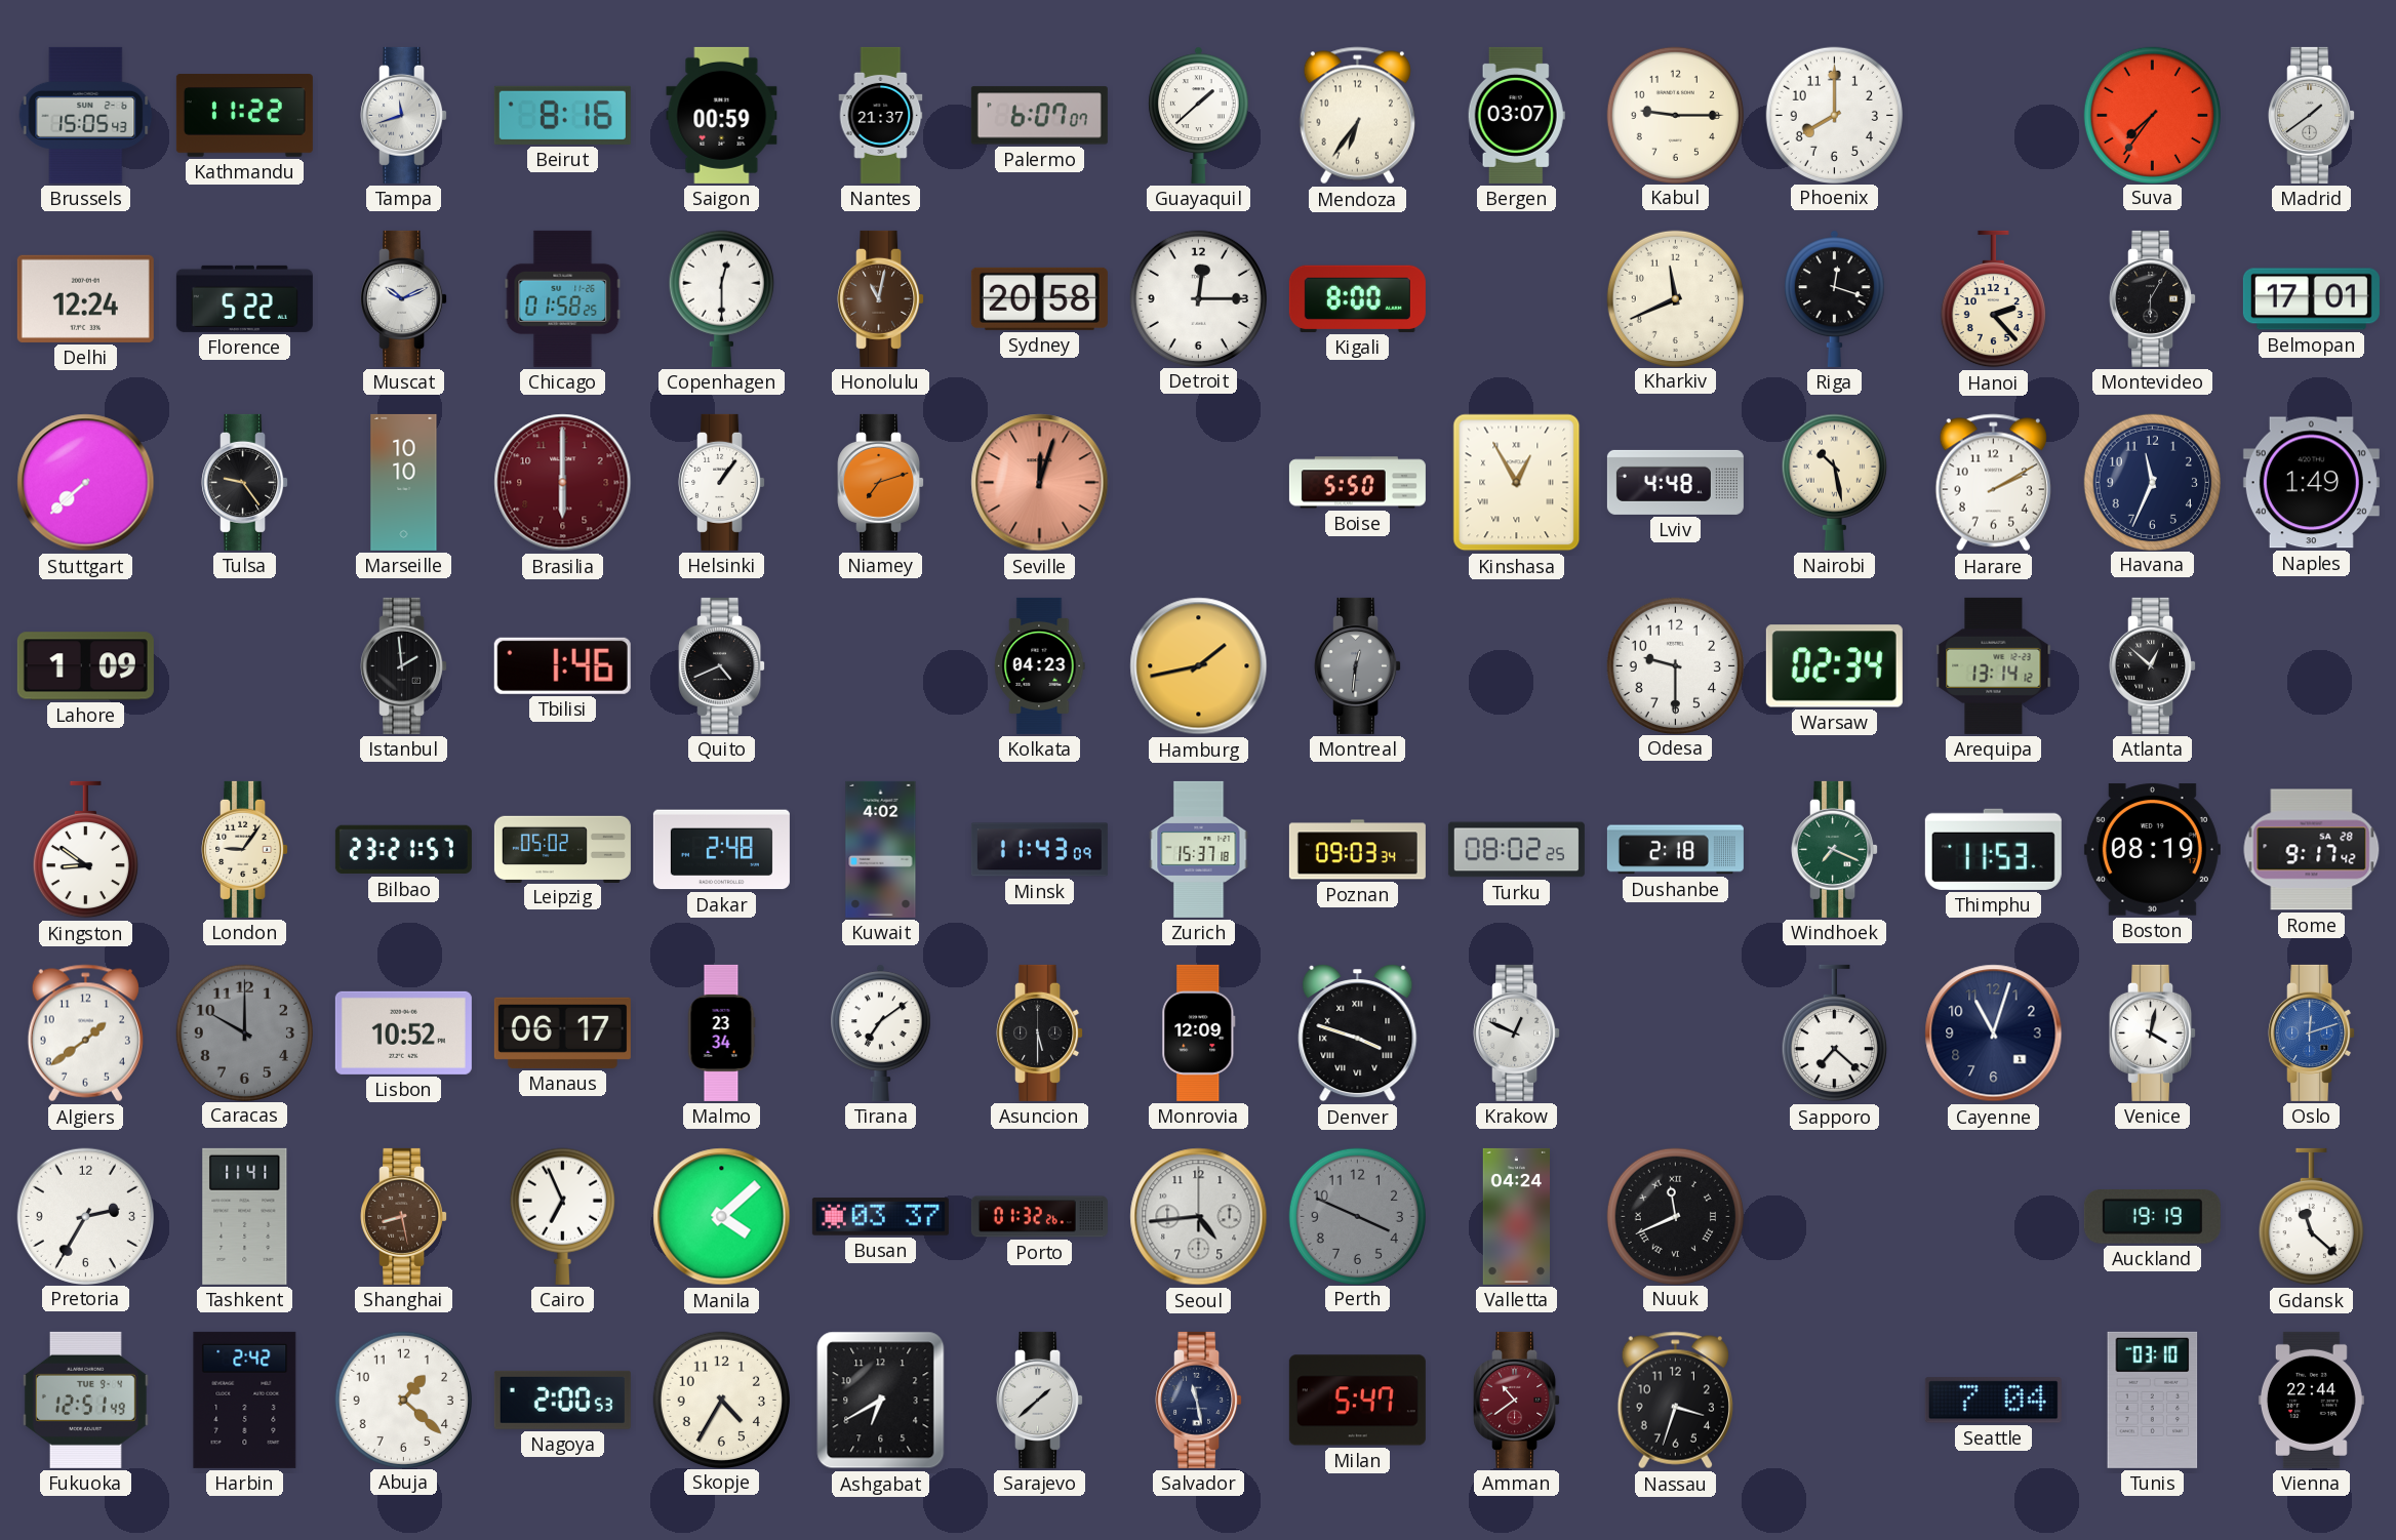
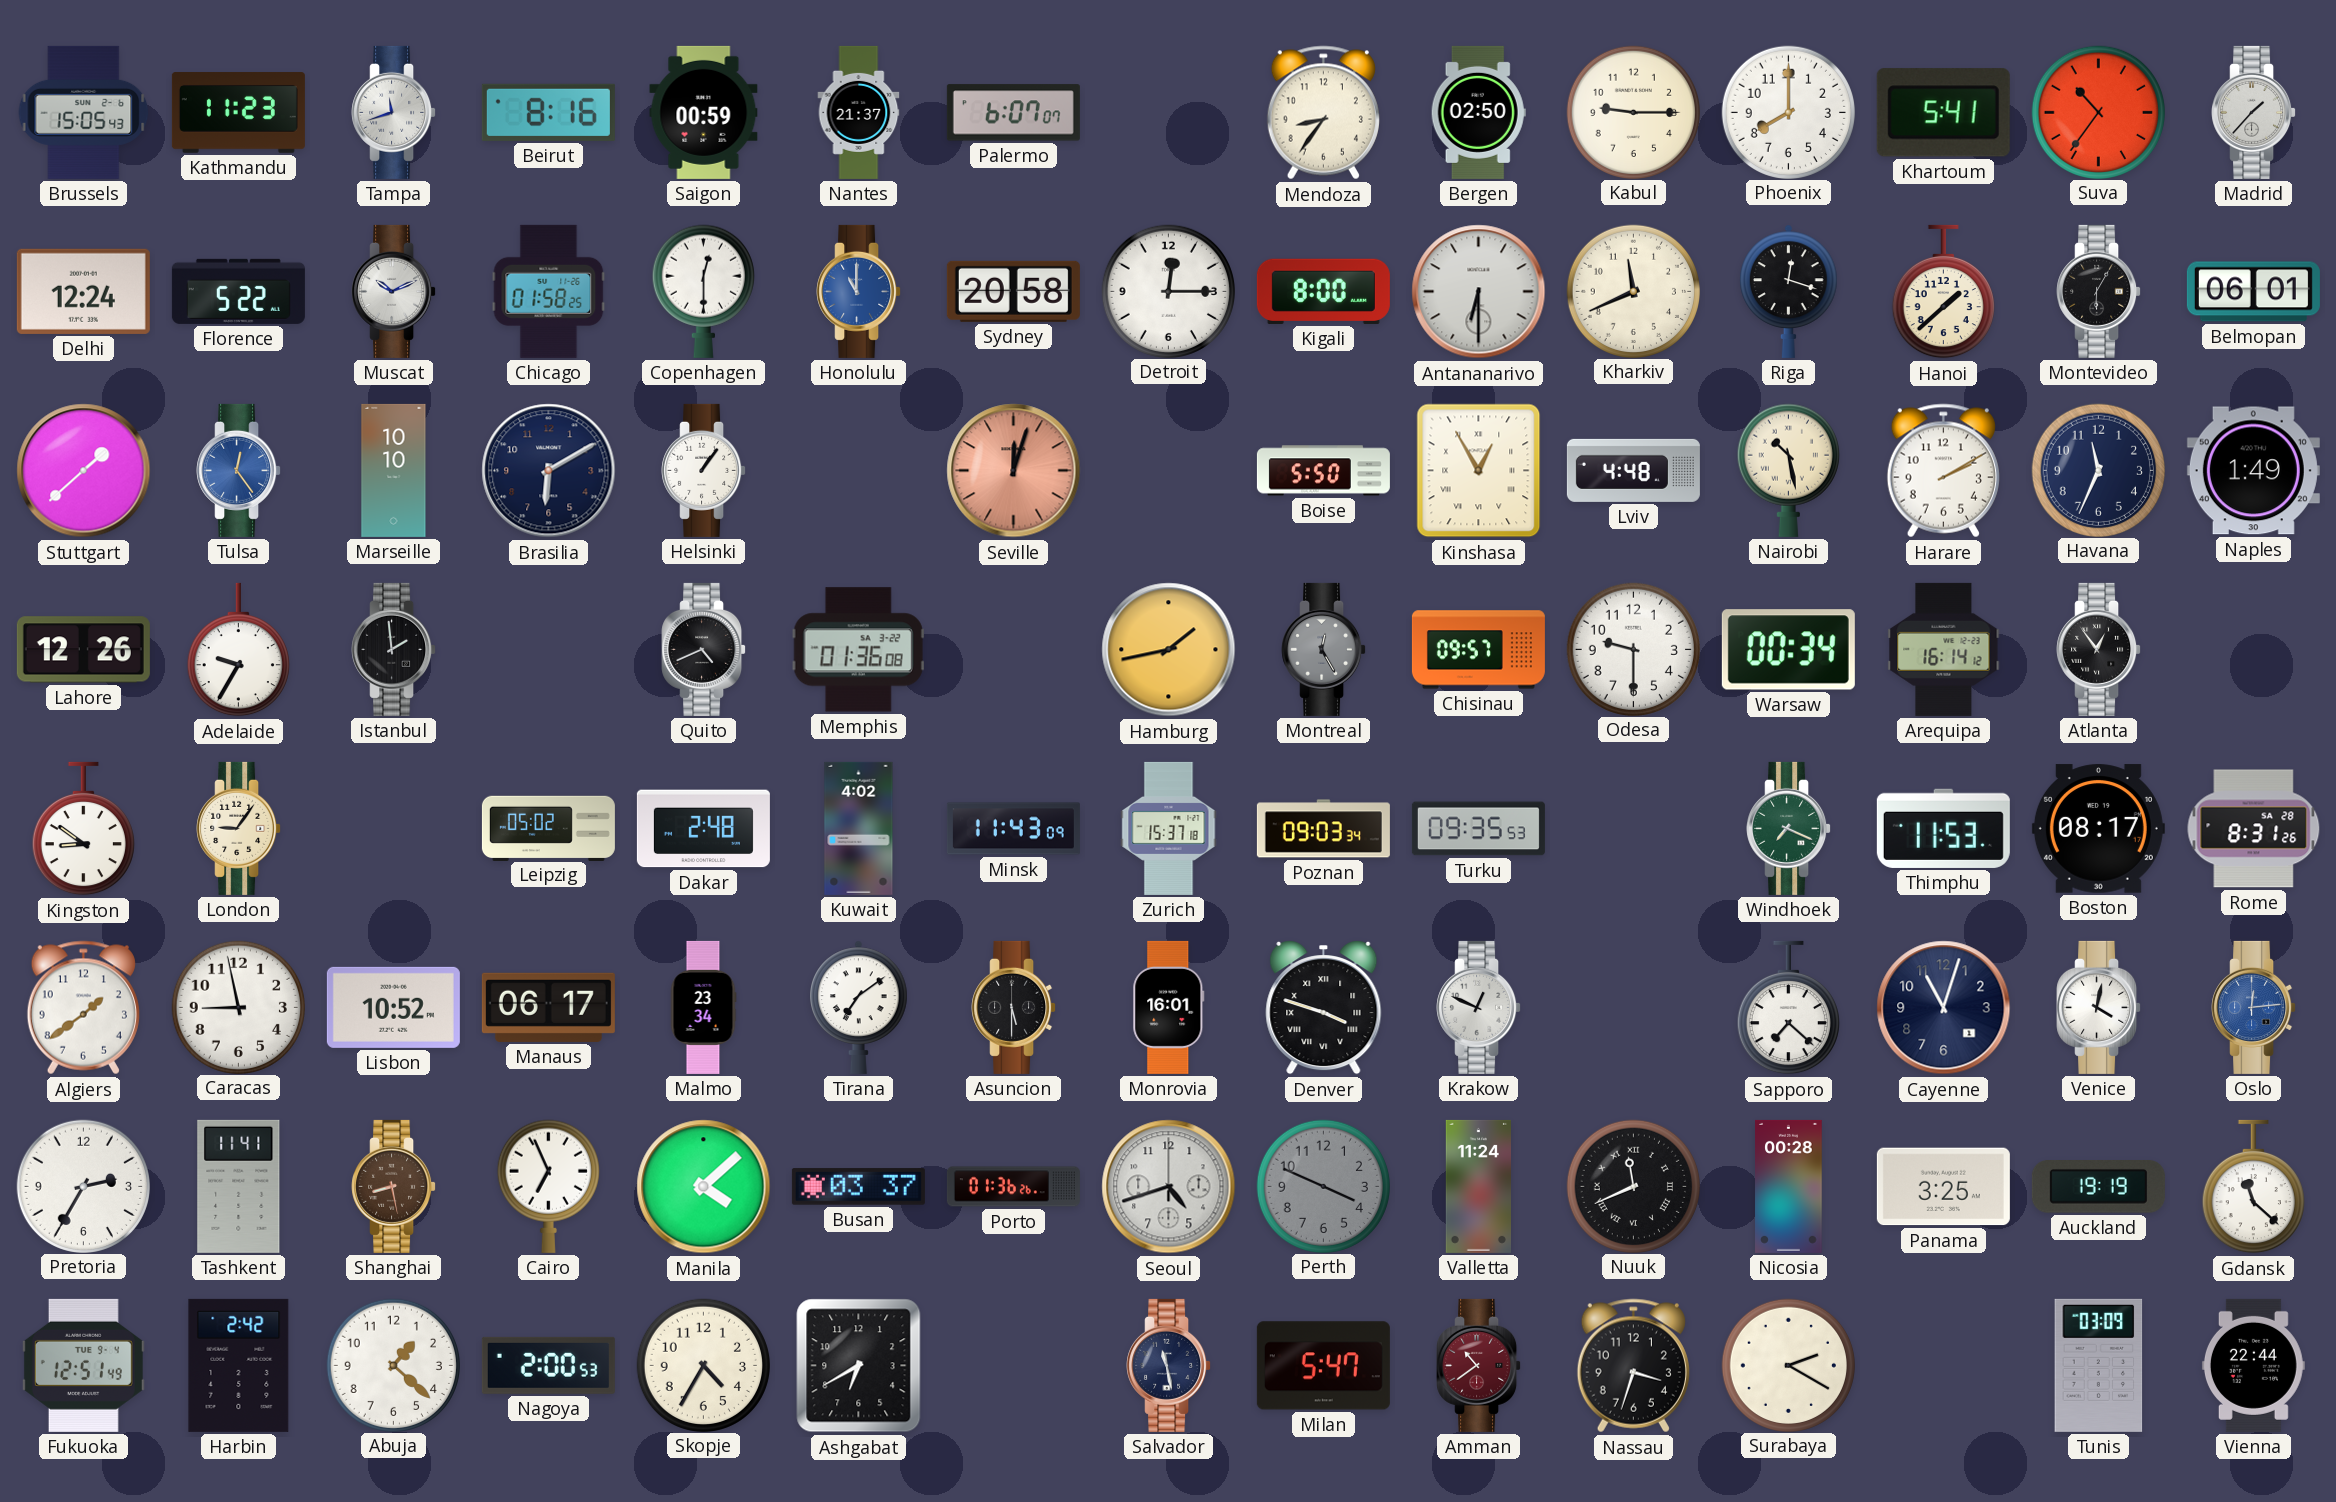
Kathmandu: 11:22 -> 11:23
Guayaquil: 1:38 -> none
Mendoza: 6:36 -> 8:36
Bergen: 03:07 -> 02:50
Khartoum: none -> 5:41
Suva: 7:36 -> 10:36
Madrid: 1:39 -> 1:37
Honolulu: 11:02 -> 11:00
Honolulu dial: brown -> blue
Antananarivo: none -> 6:30
Hanoi: 2:23 -> 1:38
Belmopan: 17:01 -> 06:01
Stuttgart: 7:38 -> 1:38
Tulsa: 9:24 -> 12:24
Tulsa dial: black -> blue
Brasilia: 6:00 -> 6:10
Brasilia dial: burgundy -> navy
Niamey: 7:12 -> none
Lahore: 1:09 -> 12:26
Adelaide: none -> 9:35
Tbilisi: 1:46 -> none
Memphis: none -> 01:36
Kolkata: 04:23 -> none
Montreal: 12:31 -> 12:25
Chisinau: none -> 09:57
Warsaw: 02:34 -> 00:34
Arequipa: 13:14 -> 16:14
Atlanta: 12:52 -> 12:54
Bilbao: 23:21 -> none
Turku: 08:02 -> 09:35
Dushanbe: 2:18 -> none
Boston: 08:19 -> 08:17
Rome: 9:17 -> 8:31
Caracas: 10:00 -> 8:58
Caracas dial: grey -> white
Monrovia: 12:09 -> 16:01
Oslo: 12:12 -> 12:14
Porto: 01:32 -> 01:36
Seoul: 4:44 -> 4:42
Valletta: 04:24 -> 11:24
Nicosia: none -> 00:28
Panama: none -> 3:25
Sarajevo: 1:38 -> none
Surabaya: none -> 2:20
Seattle: 7:04 -> none
Tunis: 03:10 -> 03:09
